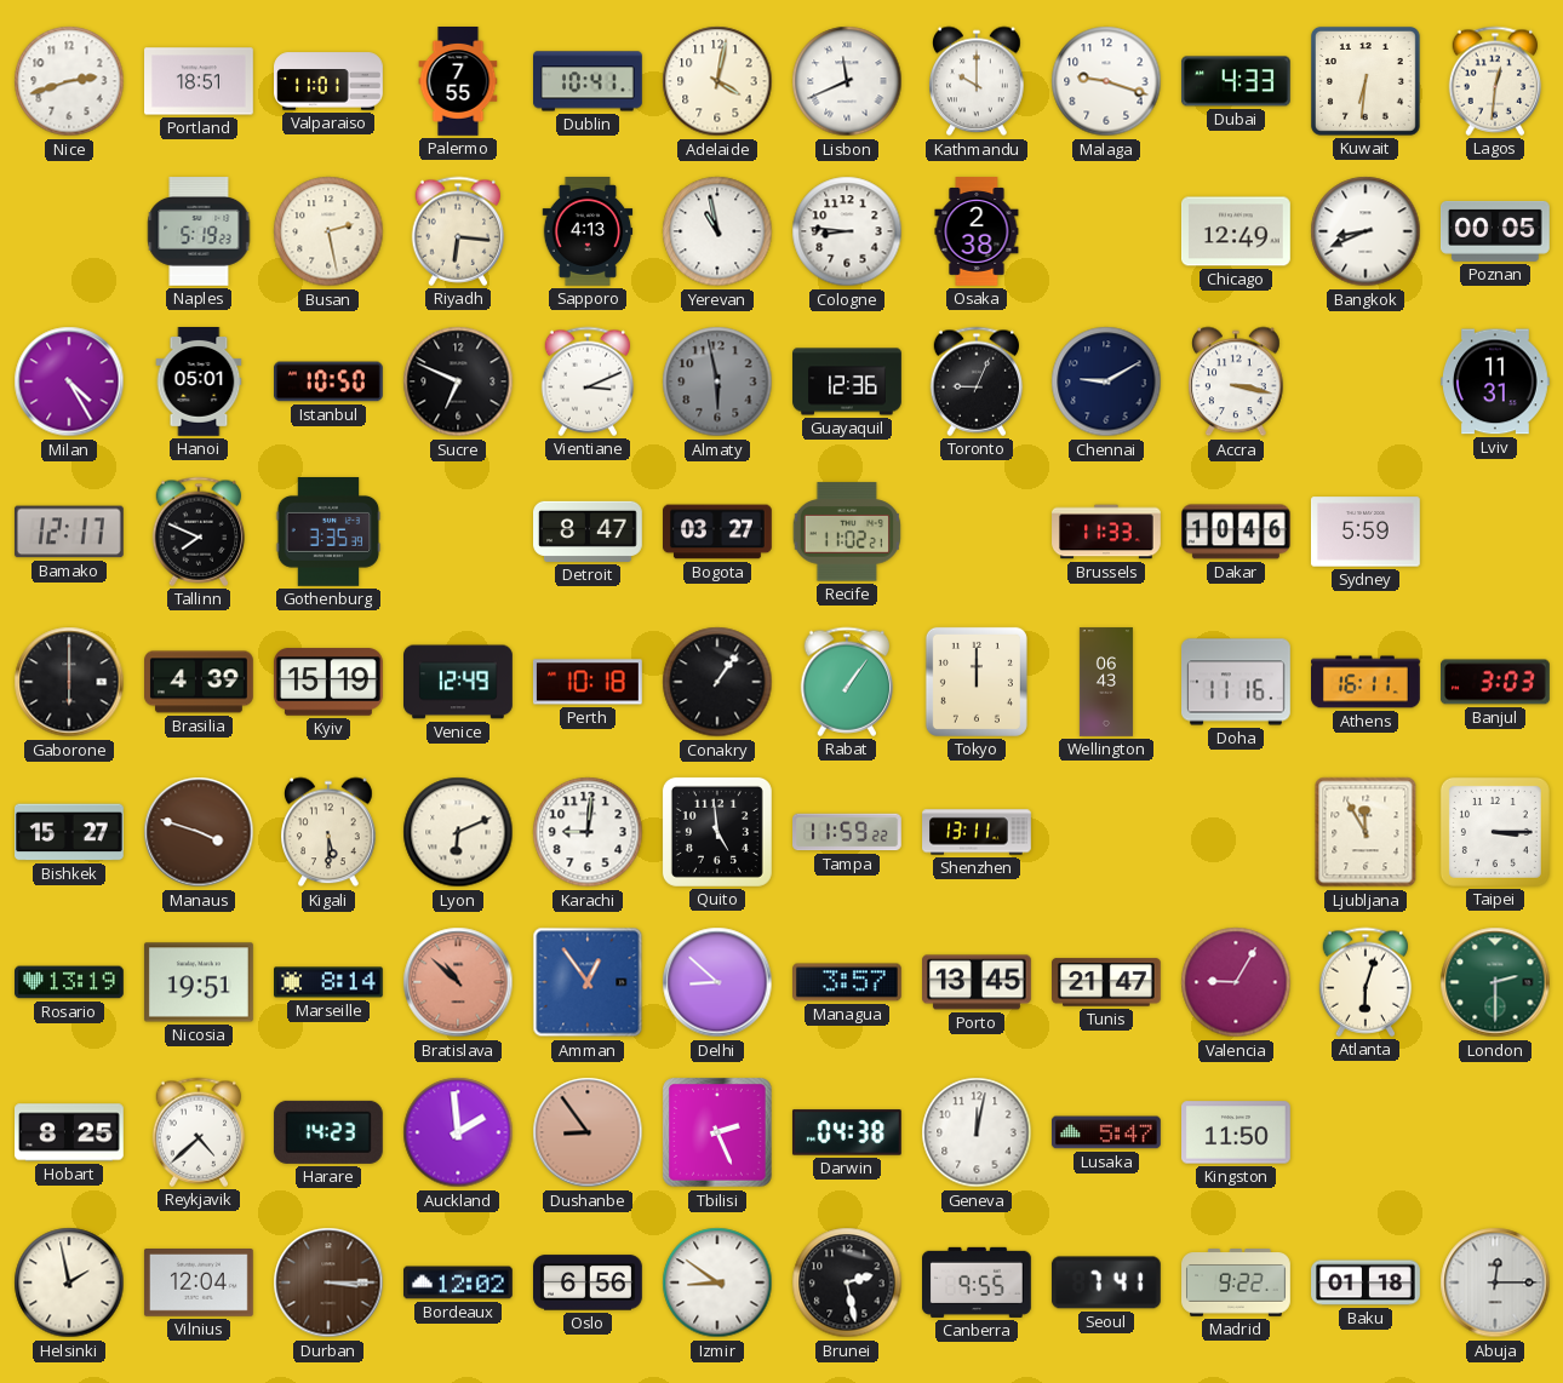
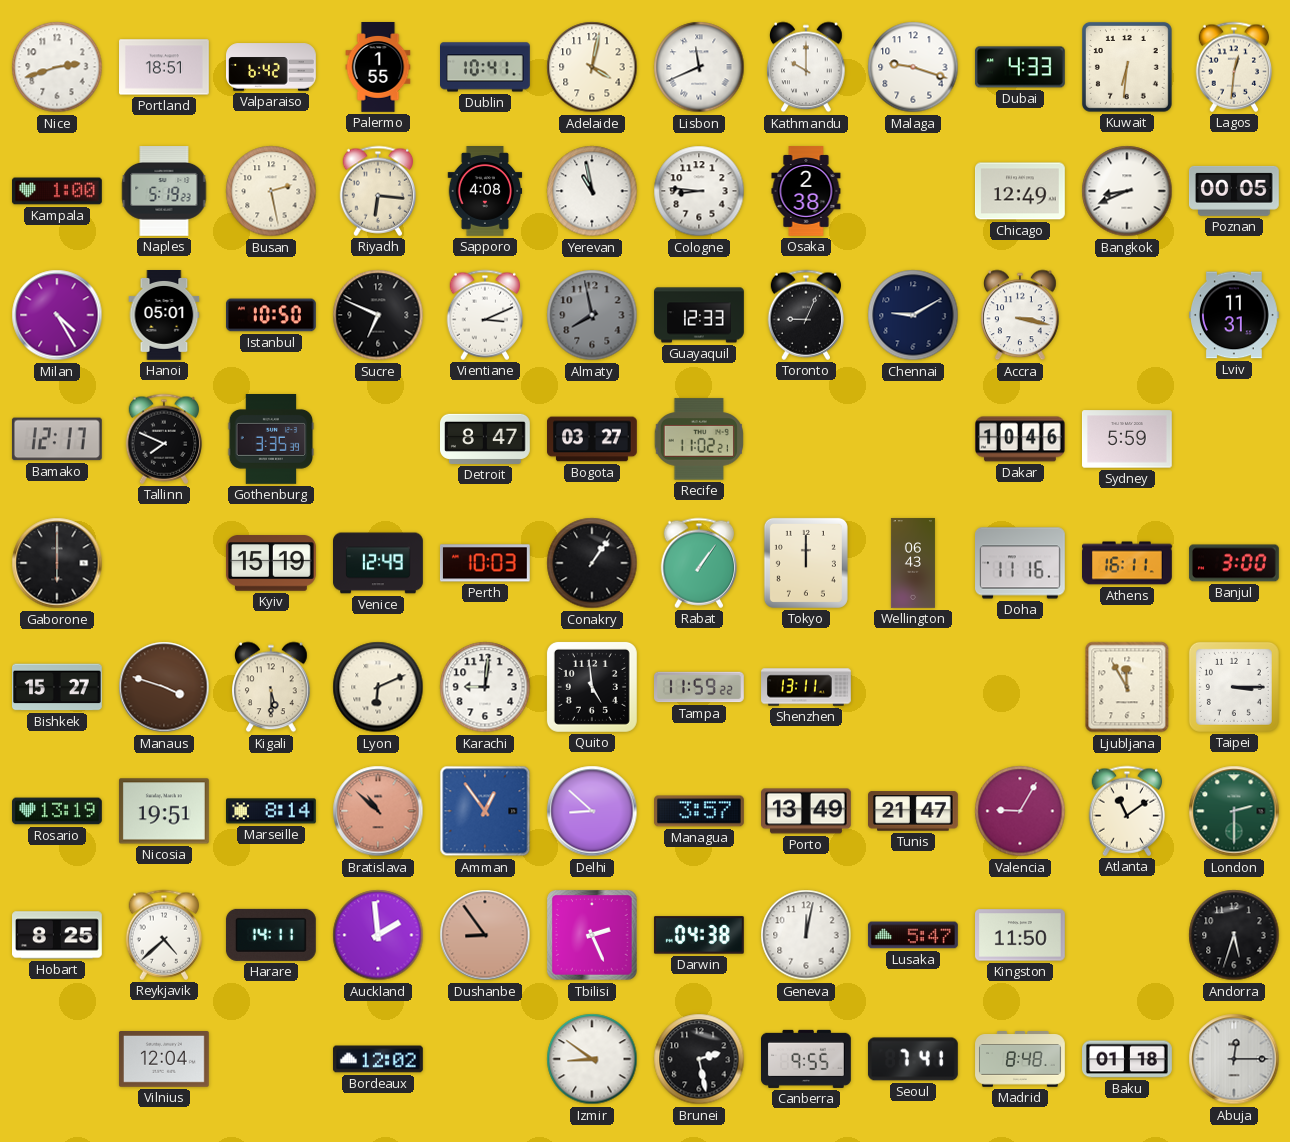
Valparaiso: 11:01 -> 6:42
Palermo: 7:55 -> 1:55
Kampala: none -> 1:00
Sapporo: 4:13 -> 4:08
Almaty: 5:58 -> 7:58
Guayaquil: 12:36 -> 12:33
Brussels: 11:33 -> none
Brasilia: 4:39 -> none
Perth: 10:18 -> 10:03
Banjul: 3:03 -> 3:00
Porto: 13:45 -> 13:49
Atlanta: 6:03 -> 11:09
Harare: 14:23 -> 14:11
Andorra: none -> 5:33
Helsinki: 1:58 -> none
Durban: 3:15 -> none
Oslo: 6:56 -> none
Madrid: 9:22 -> 8:48
